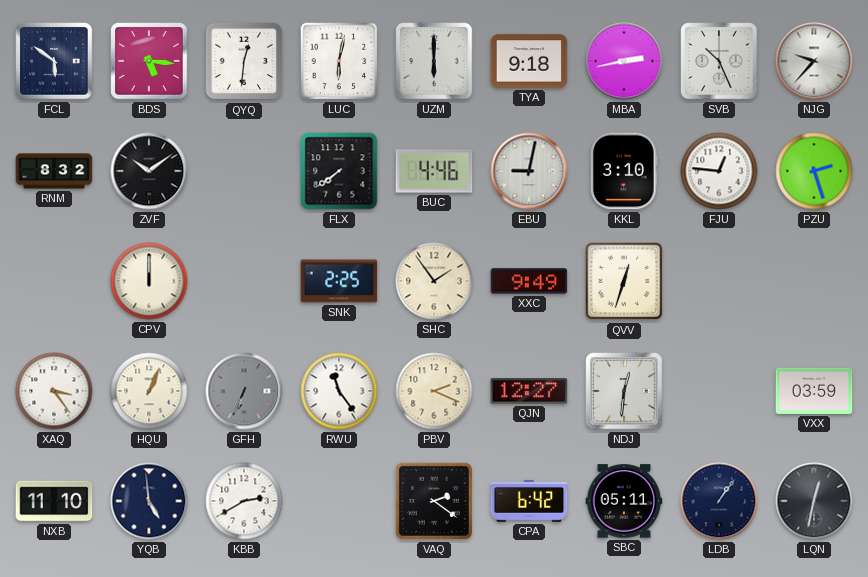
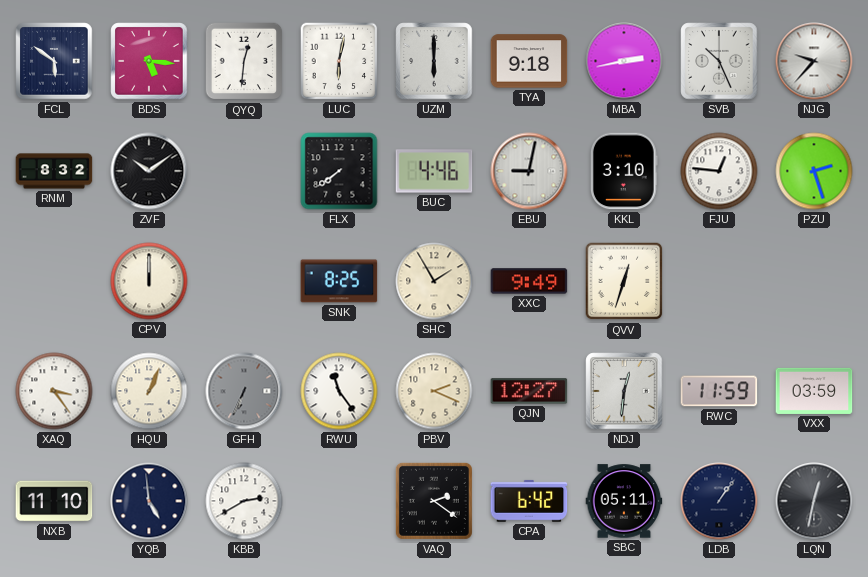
SNK: 2:25 -> 8:25
SHC: 1:54 -> 1:55
RWC: none -> 11:59
